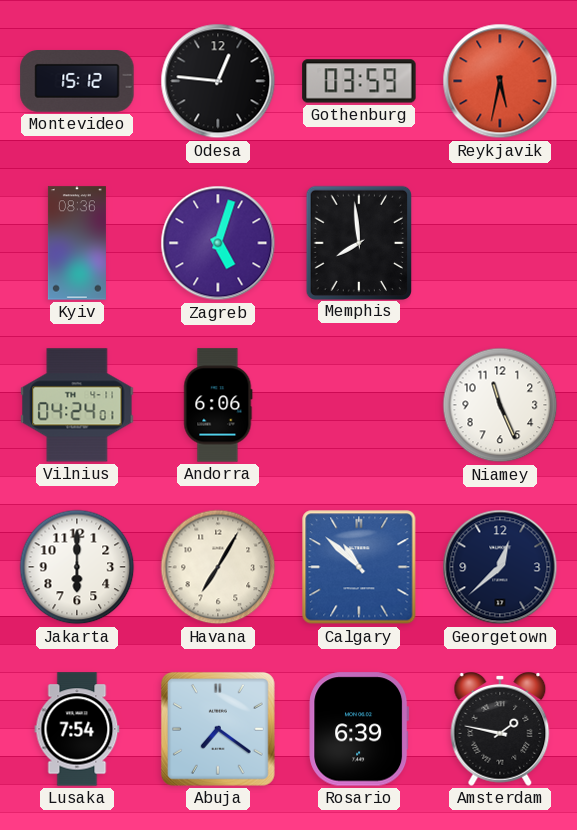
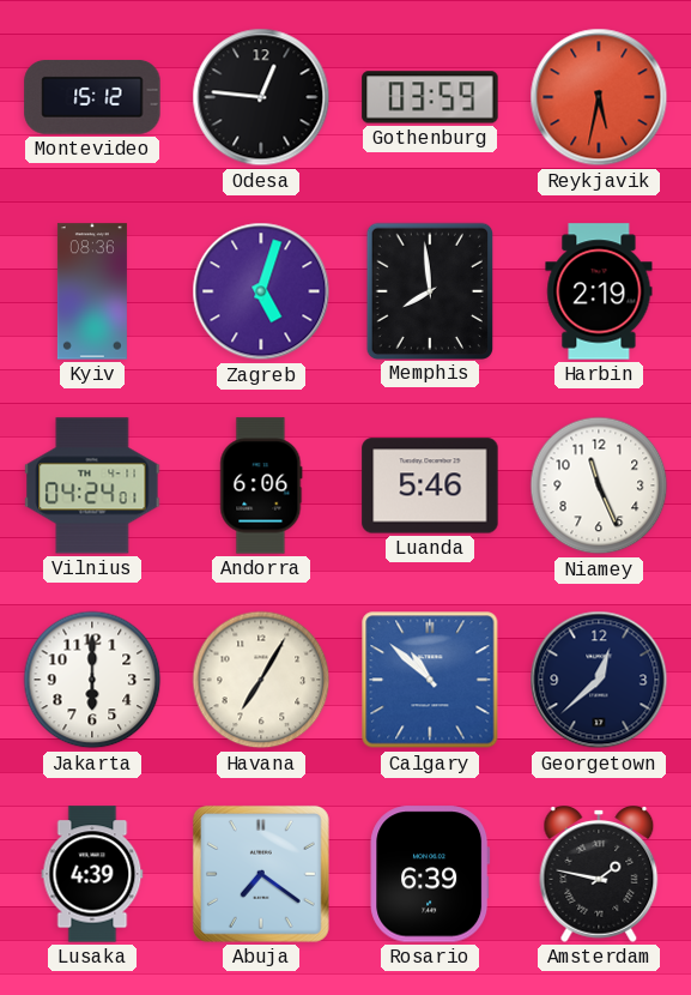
Harbin: none -> 2:19
Luanda: none -> 5:46
Lusaka: 7:54 -> 4:39
